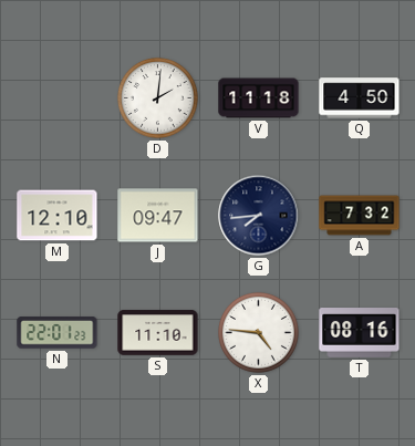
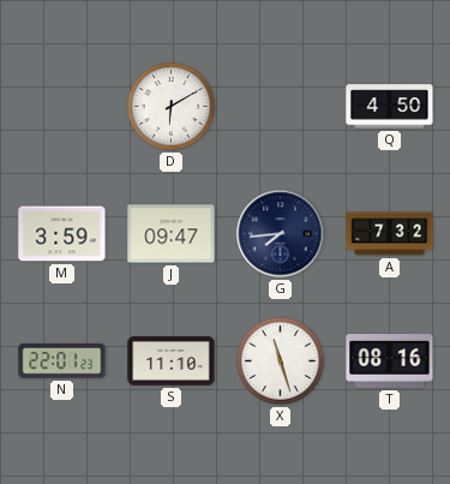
D: 2:01 -> 6:10
V: 11:18 -> none
M: 12:10 -> 3:59
X: 4:46 -> 11:27
